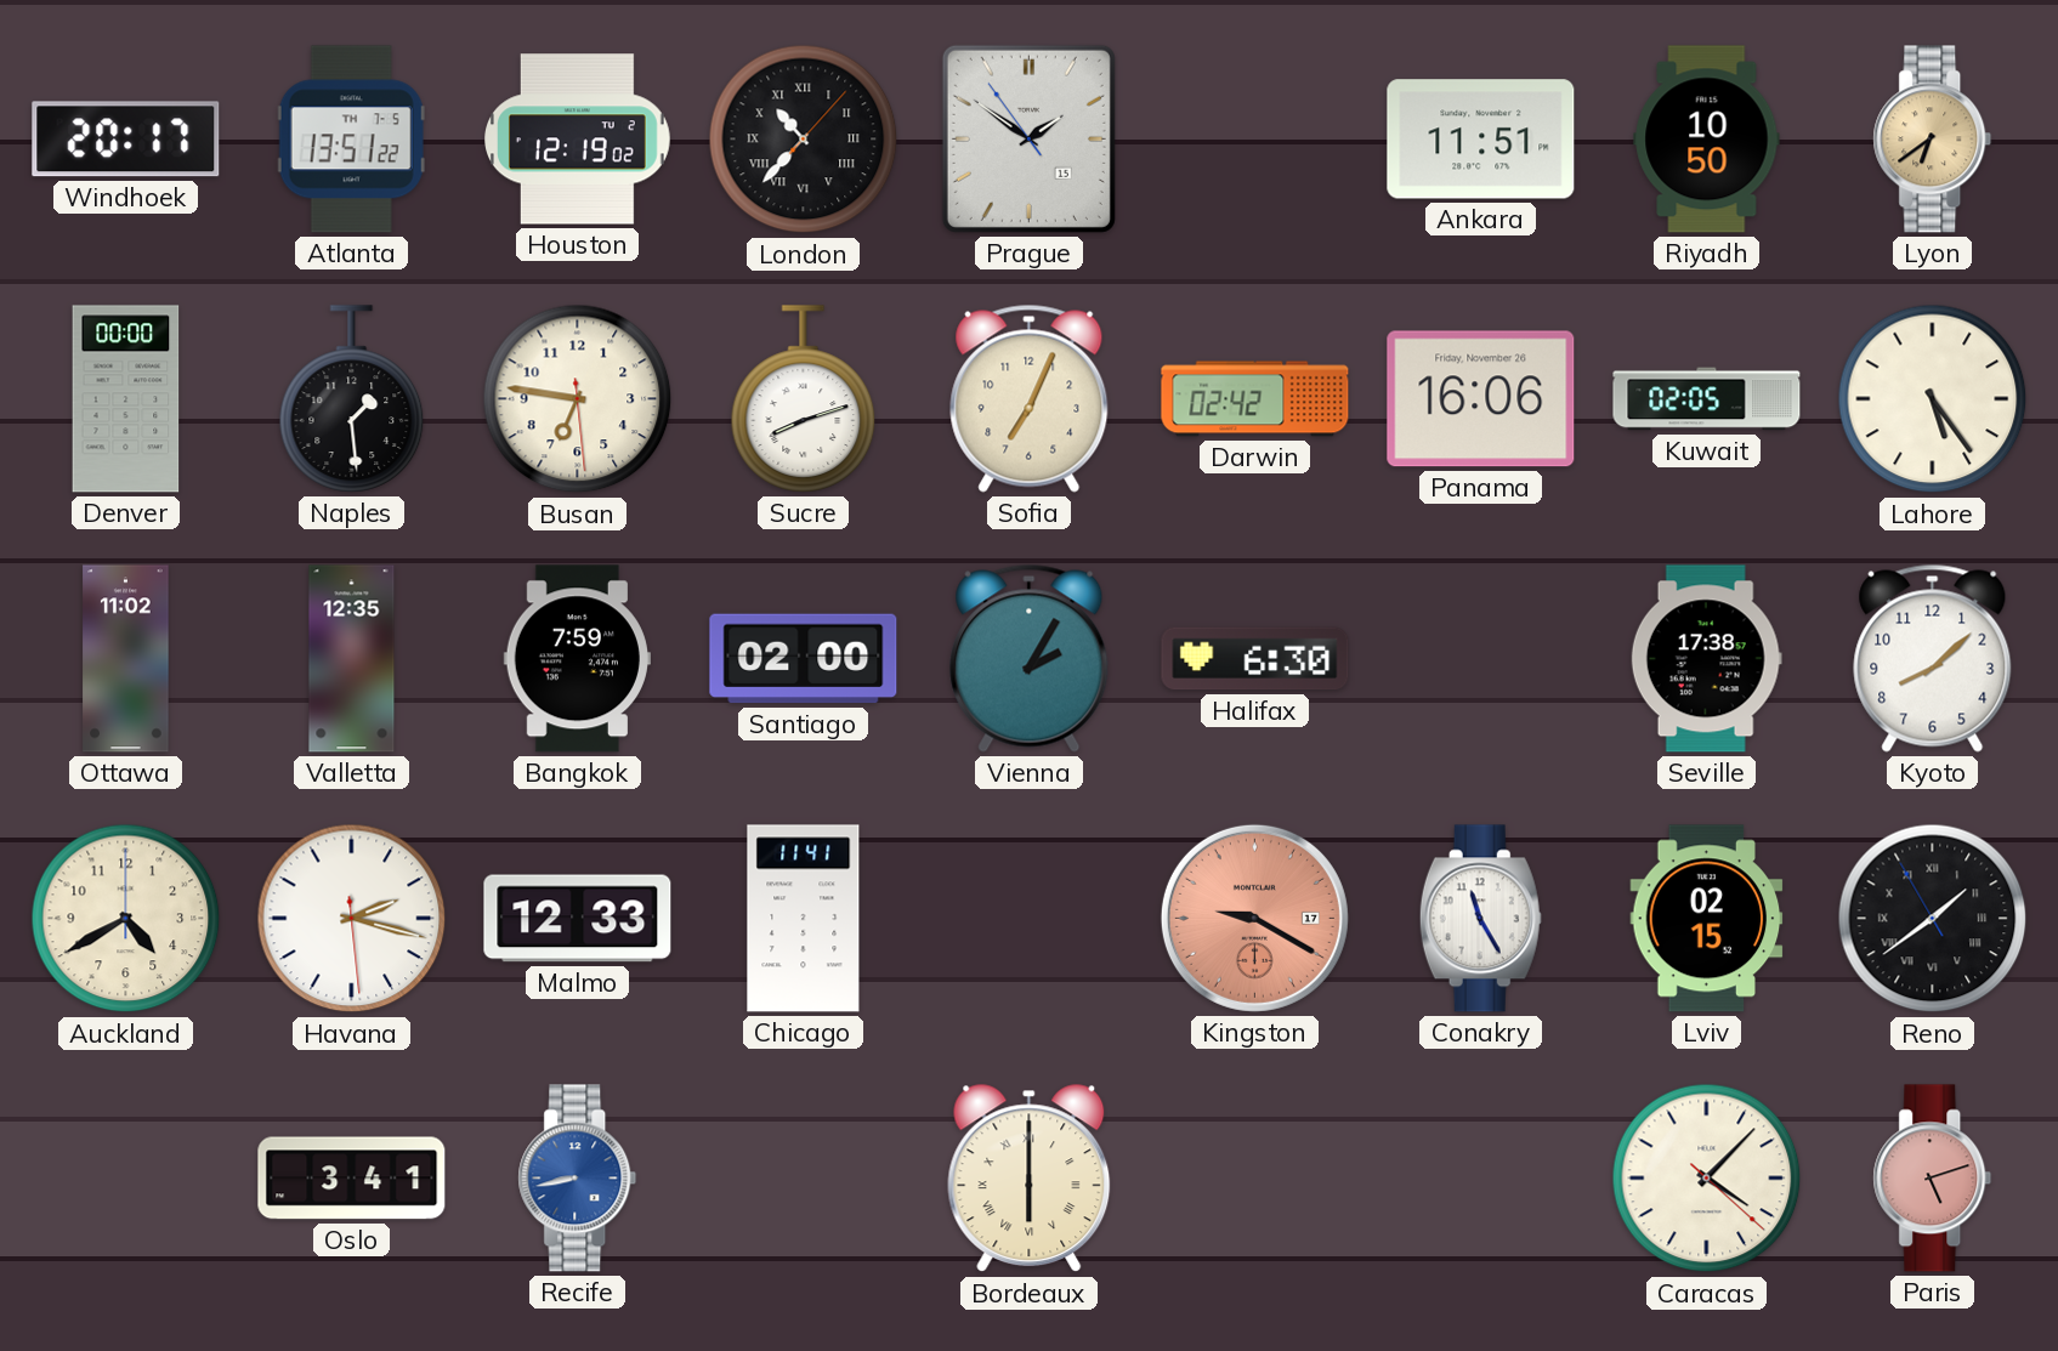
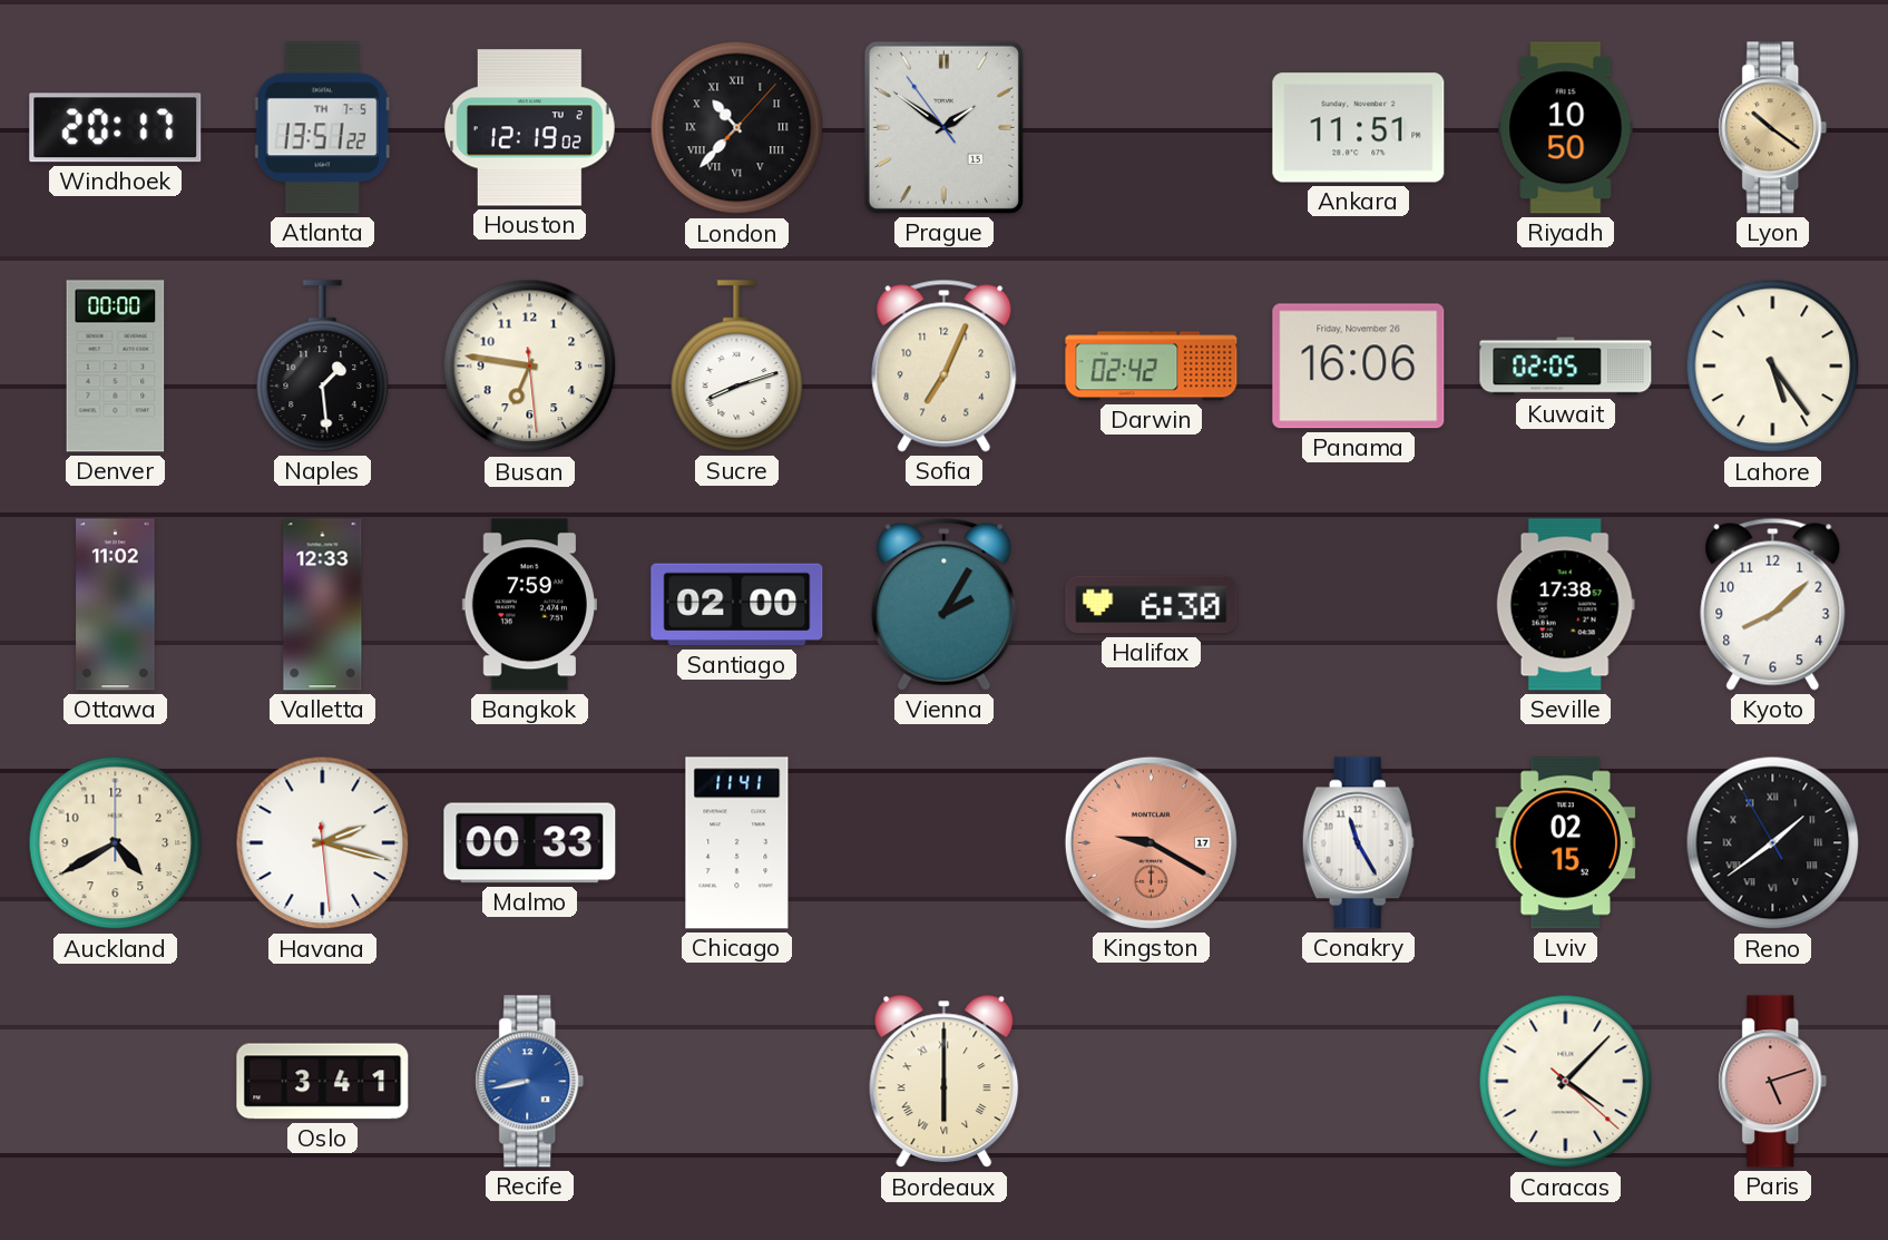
Lyon: 6:39 -> 10:21
Valletta: 12:35 -> 12:33
Malmo: 12:33 -> 00:33
